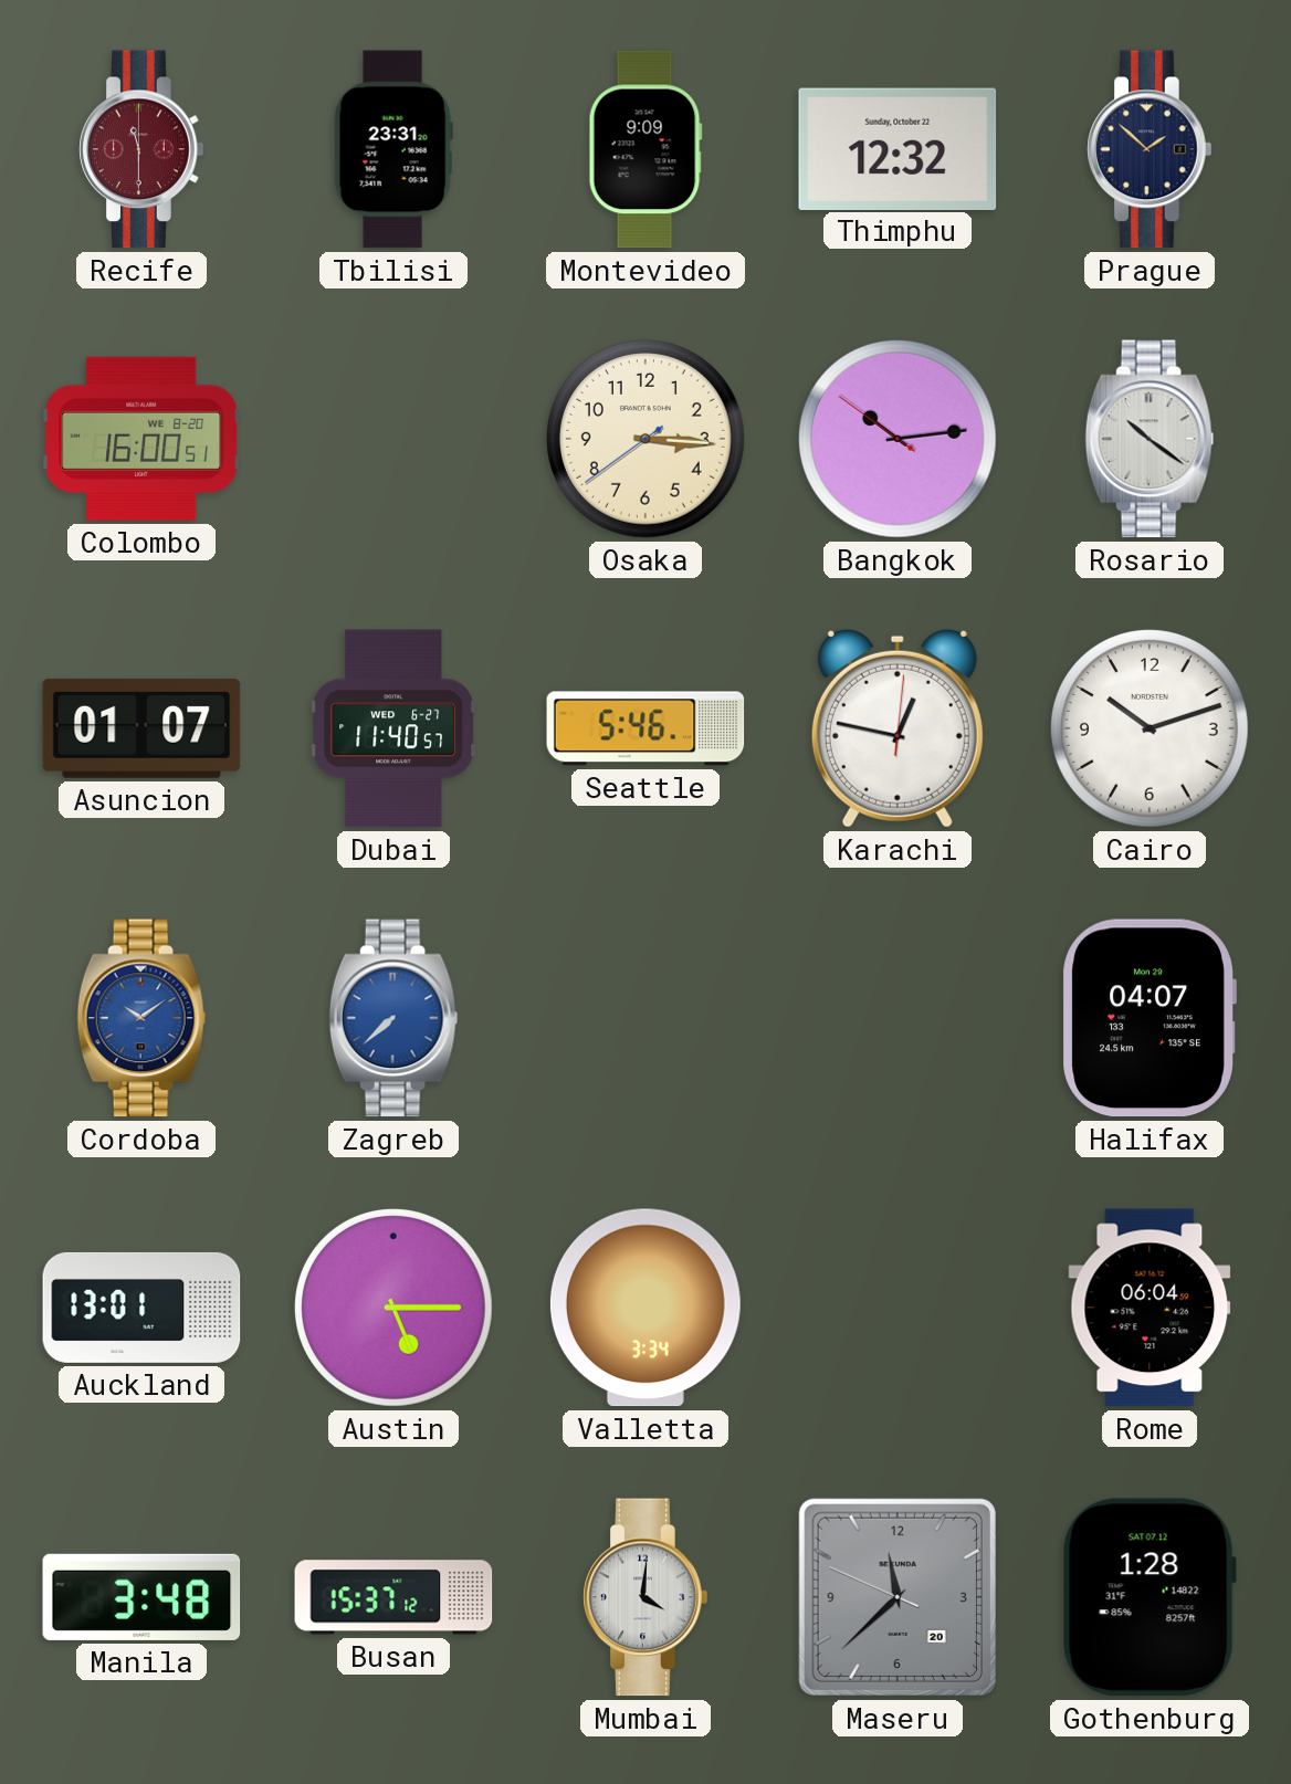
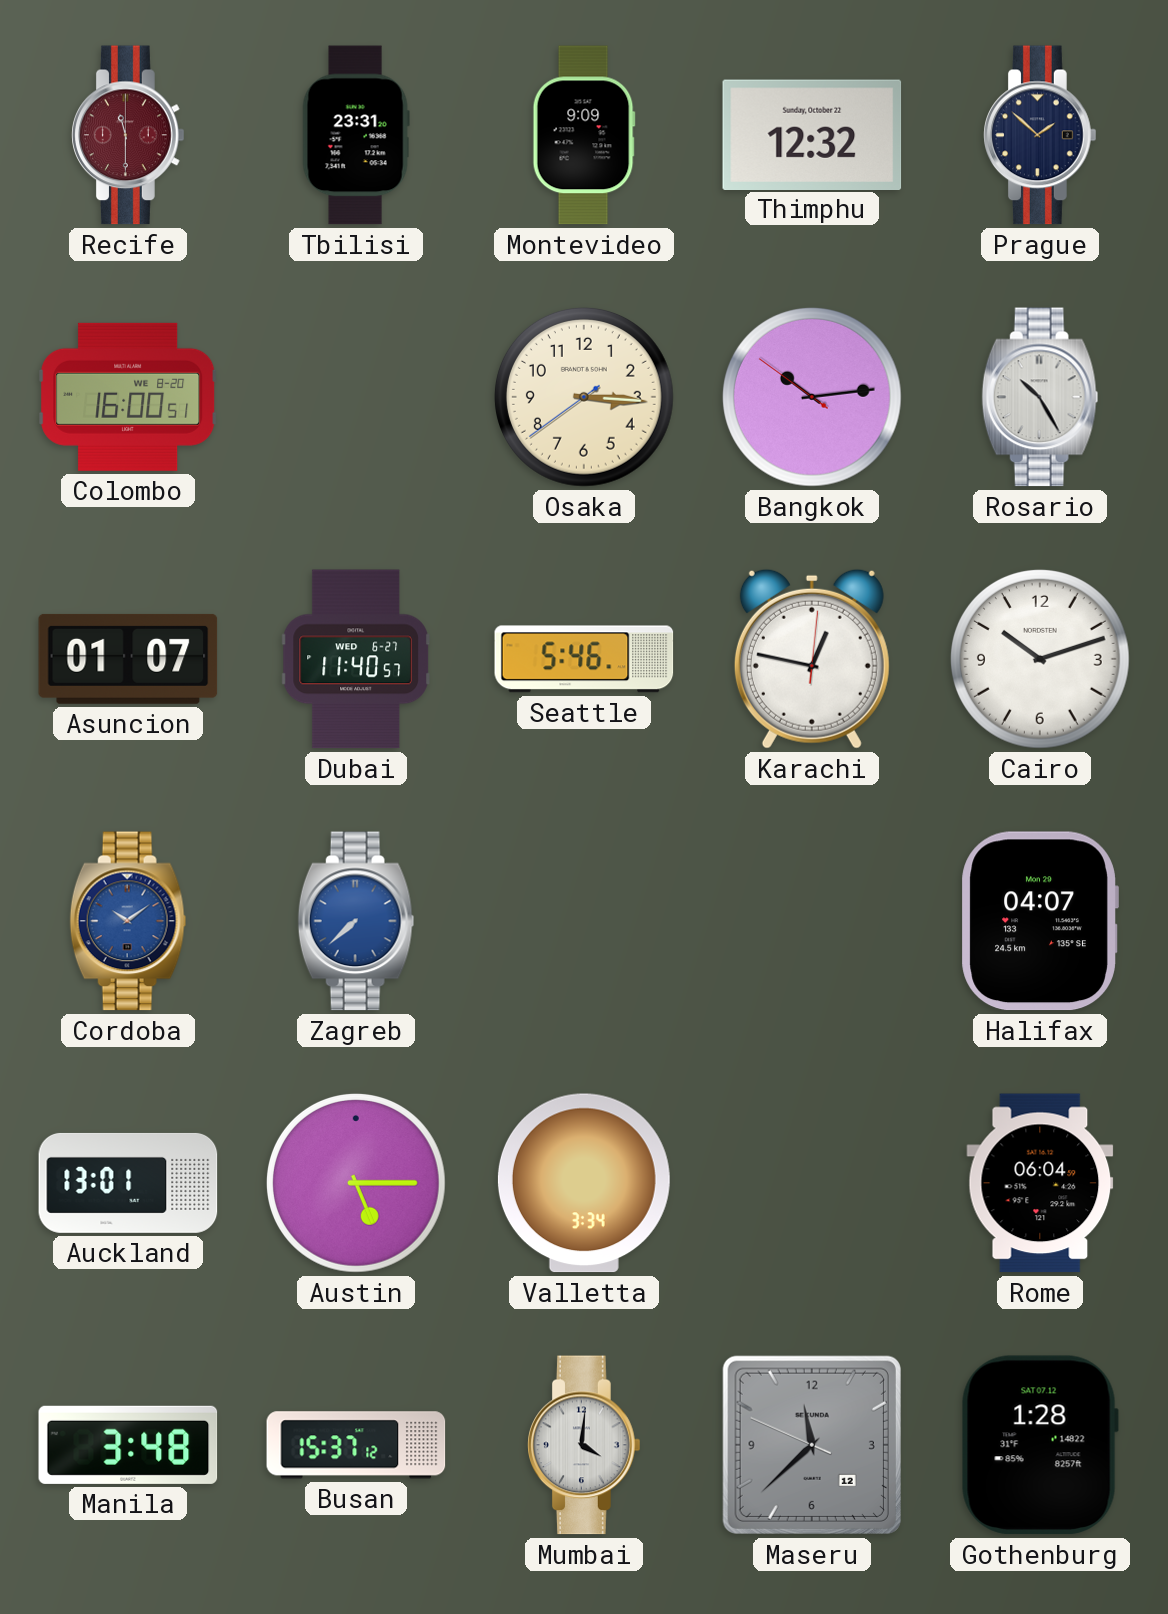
Rosario: 10:21 -> 10:25
Maseru date: 20 -> 12
